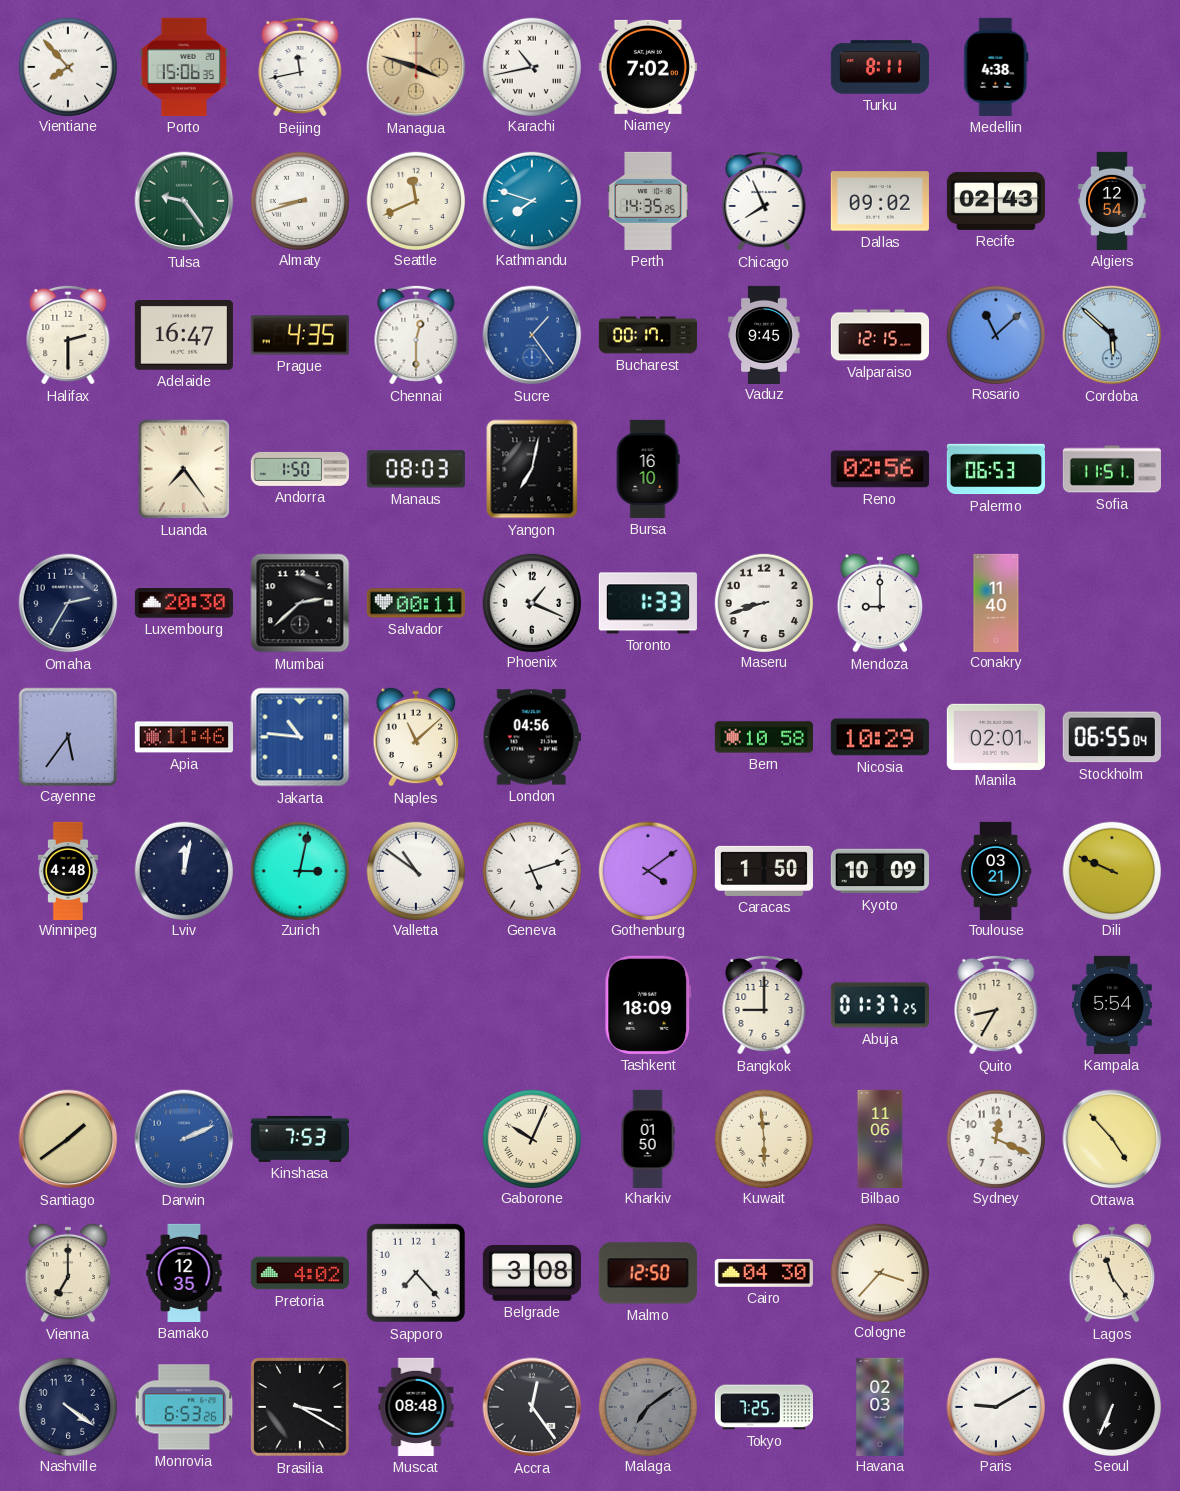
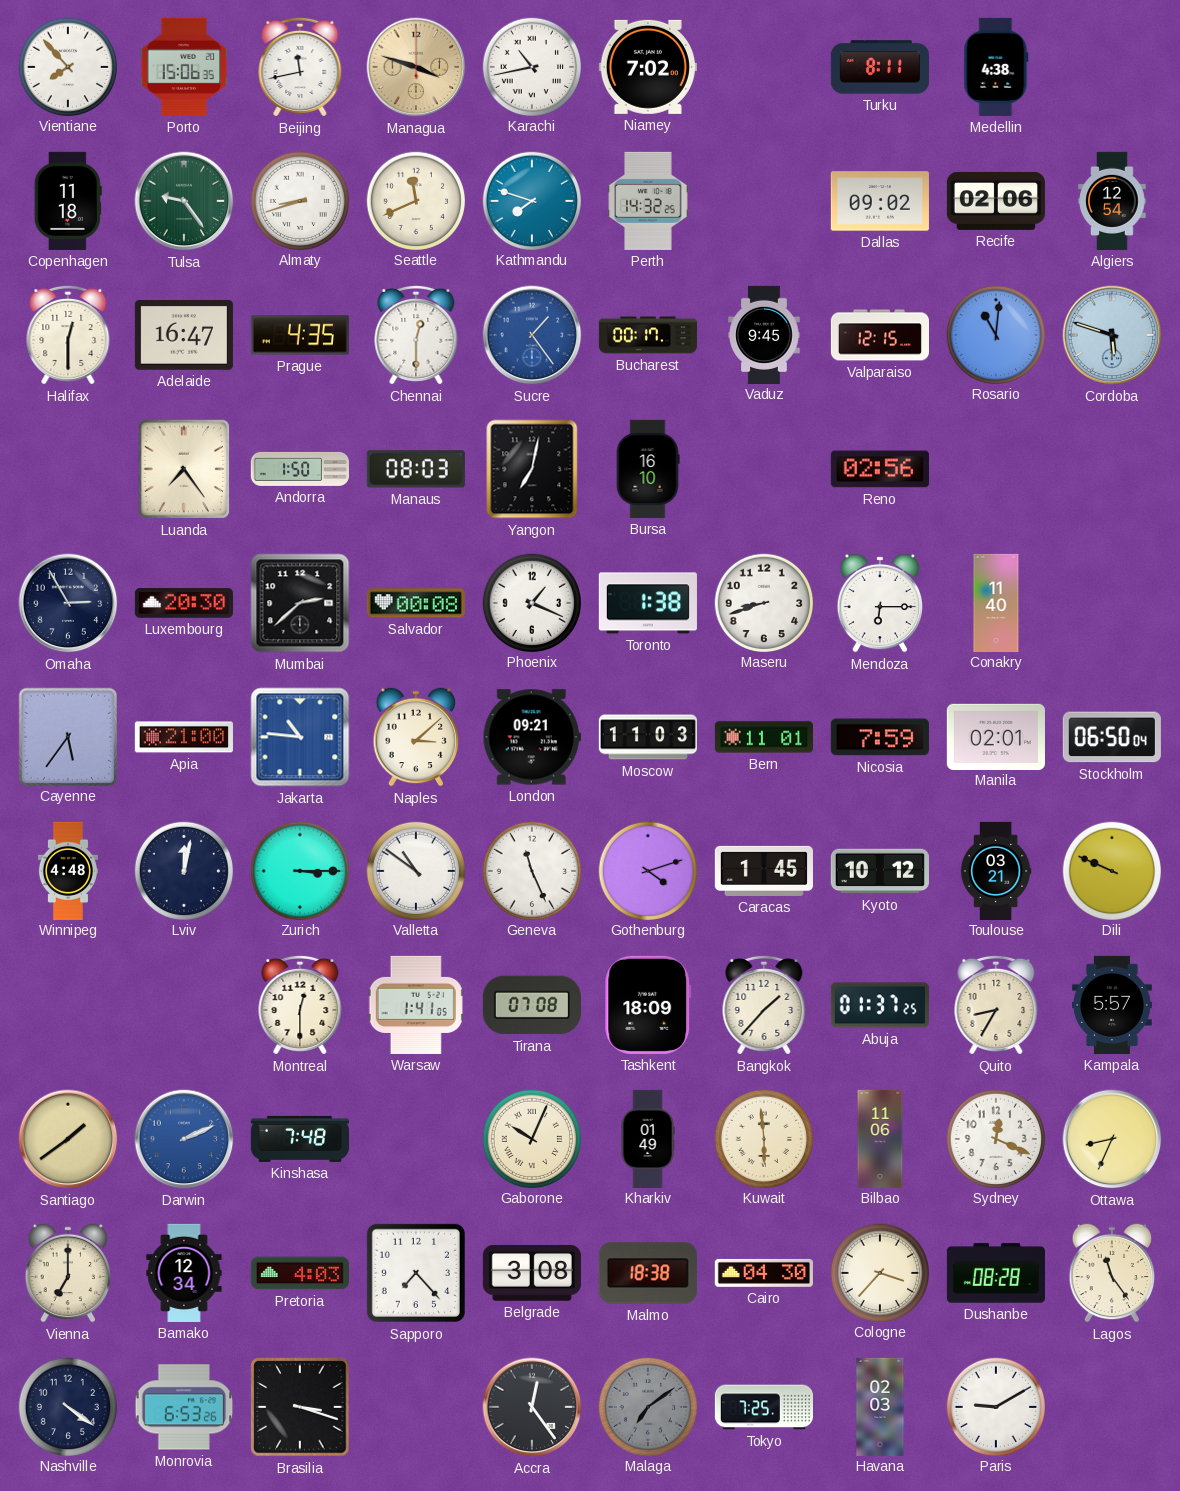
Copenhagen: none -> 11:18
Perth: 14:35 -> 14:32
Chicago: 7:56 -> none
Recife: 02:43 -> 02:06
Halifax: 2:30 -> 12:30
Rosario: 11:08 -> 11:01
Cordoba: 5:52 -> 5:48
Palermo: 06:53 -> none
Sofia: 11:51 -> none
Omaha: 2:35 -> 2:55
Salvador: 00:11 -> 00:08
Toronto: 1:33 -> 1:38
Mendoza: 9:00 -> 6:15
Apia: 11:46 -> 21:00
Naples: 11:08 -> 3:08
London: 04:56 -> 09:21
Moscow: none -> 11:03
Bern: 10:58 -> 11:01
Nicosia: 10:29 -> 7:59
Stockholm: 06:55 -> 06:50
Zurich: 3:02 -> 3:15
Geneva: 5:12 -> 11:26
Gothenburg: 4:09 -> 4:12
Caracas: 1:50 -> 1:45
Kyoto: 10:09 -> 10:12
Montreal: none -> 12:30
Warsaw: none -> 1:41
Tirana: none -> 07:08
Bangkok: 9:00 -> 1:37
Kampala: 5:54 -> 5:57
Kinshasa: 7:53 -> 7:48
Kharkiv: 01:50 -> 01:49
Ottawa: 4:53 -> 8:34
Bamako: 12:35 -> 12:34
Pretoria: 4:02 -> 4:03
Malmo: 12:50 -> 18:38
Dushanbe: none -> 08:28
Brasilia: 3:20 -> 3:18
Muscat: 08:48 -> none
Seoul: 6:34 -> none
